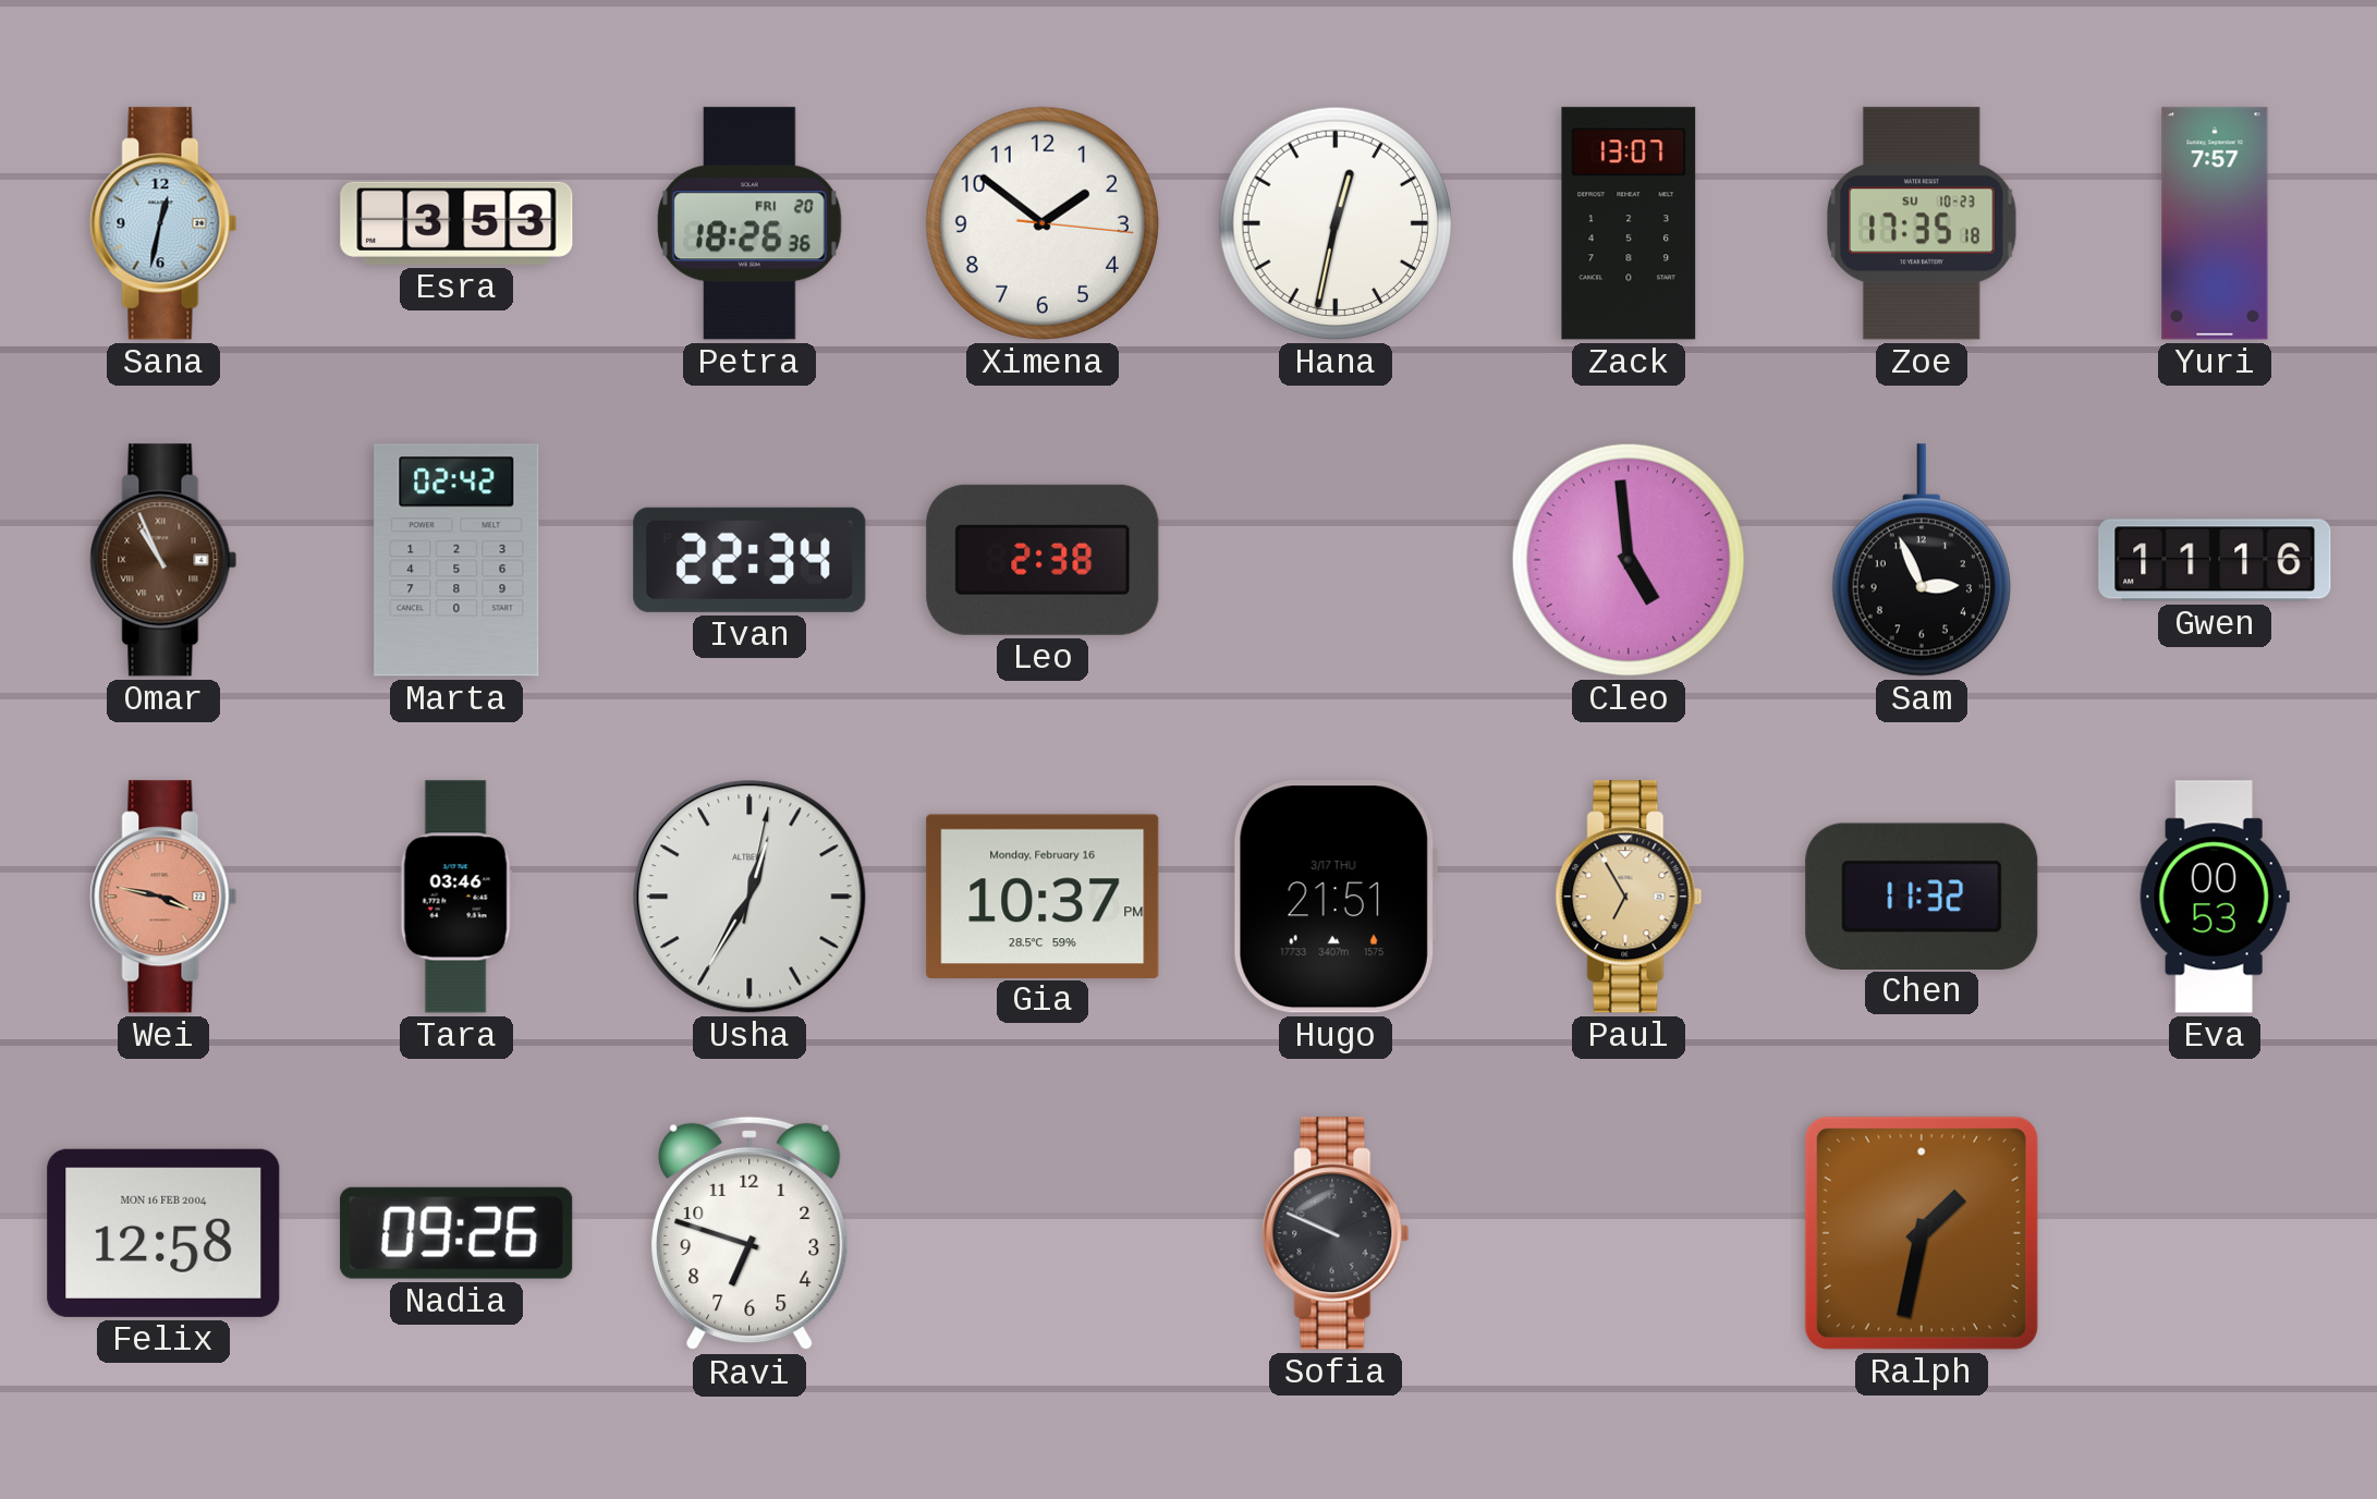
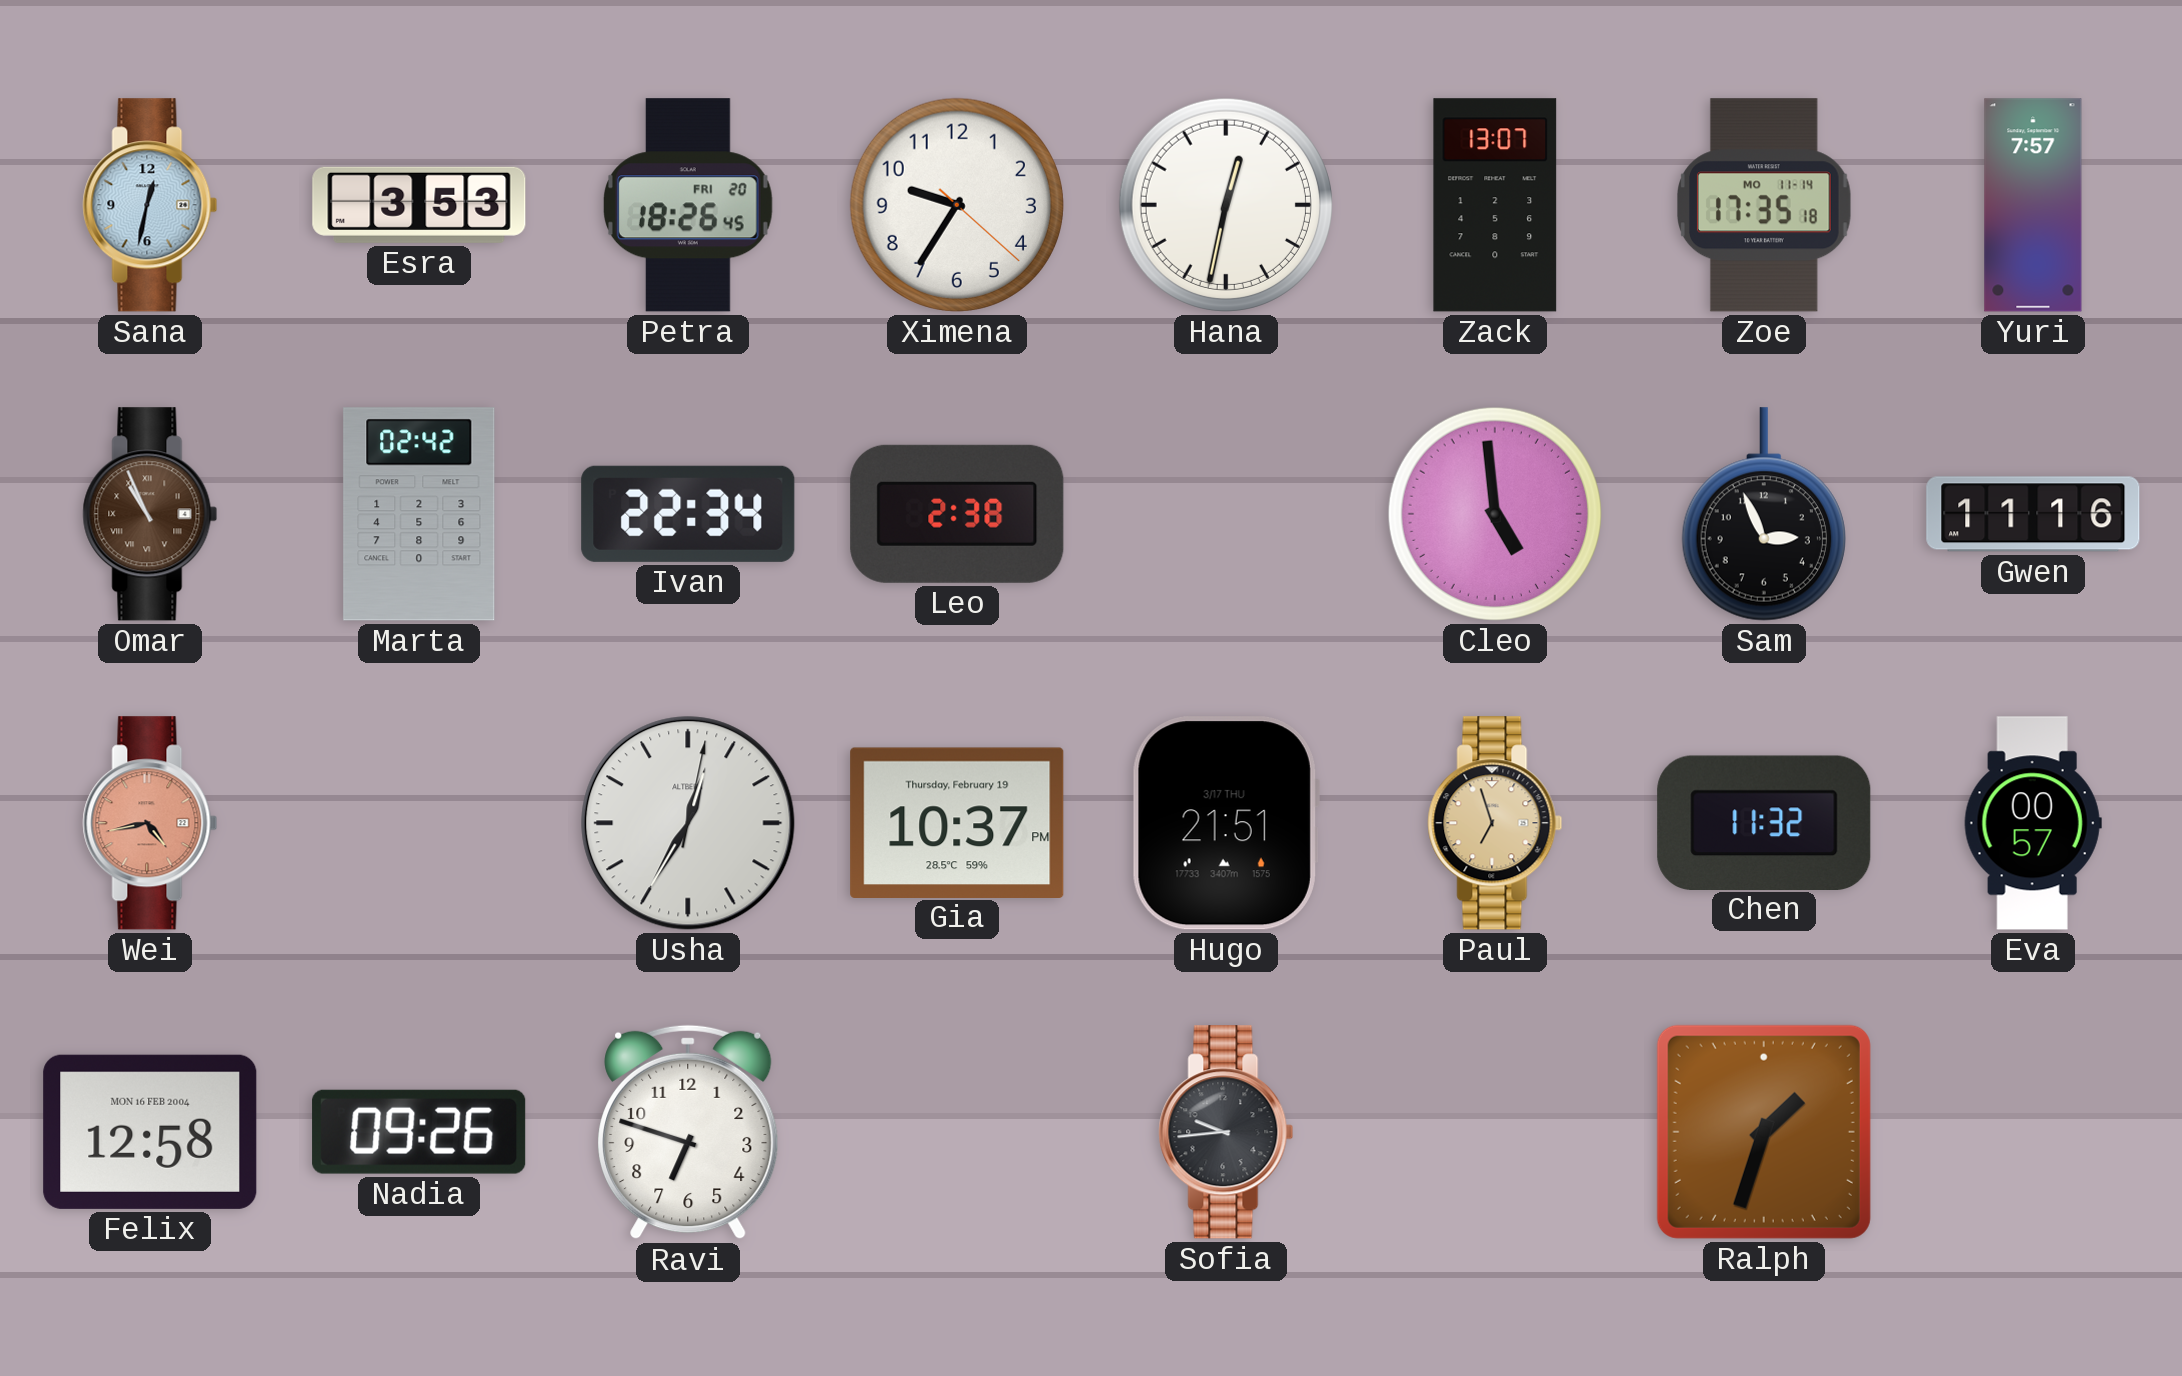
Petra: 18:26:36 -> 18:26:45
Ximena: 1:51 -> 9:35
Zoe date: SU 10-23 -> MO 11-14
Wei: 3:47 -> 4:43
Tara: 03:46 -> none
Gia date: Monday, February 16 -> Thursday, February 19
Paul: 6:55 -> 6:57
Eva: 00:53 -> 00:57
Sofia: 9:49 -> 9:44
Ralph: 1:32 -> 1:33
